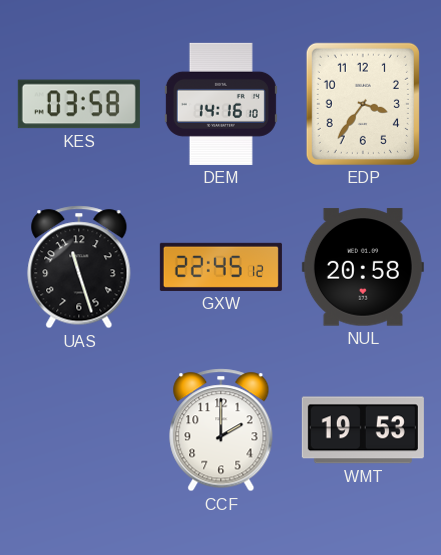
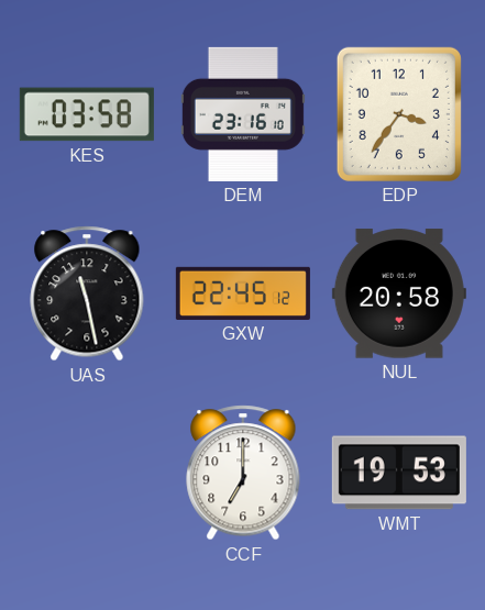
DEM: 14:16 -> 23:16
UAS: 11:27 -> 11:28
CCF: 2:00 -> 7:00
